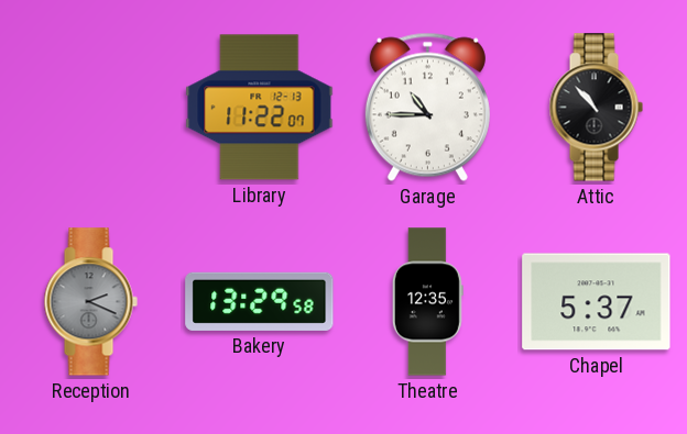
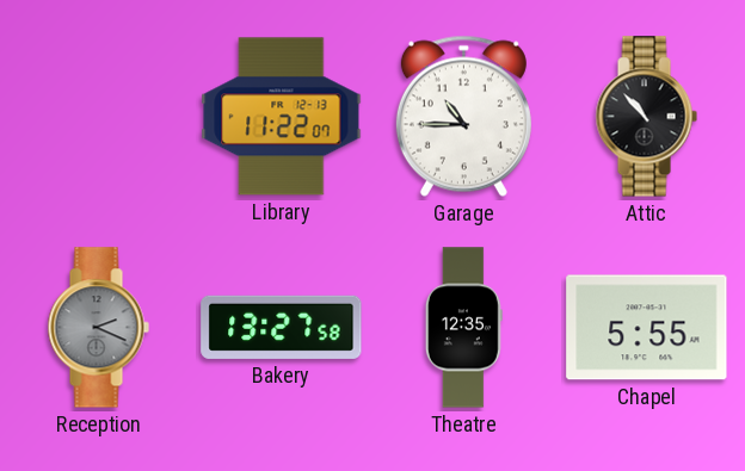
Bakery: 13:29 -> 13:27
Chapel: 5:37 -> 5:55
